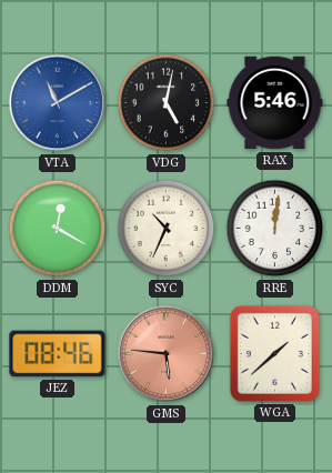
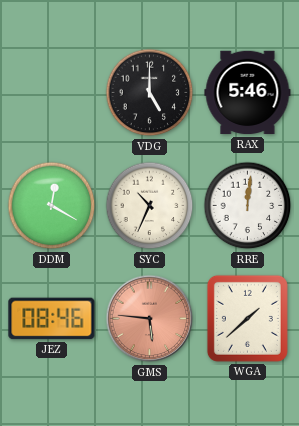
VTA: 11:10 -> none
VDG: 5:02 -> 5:00
